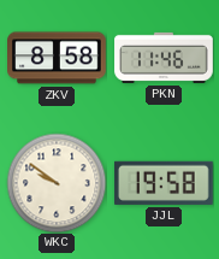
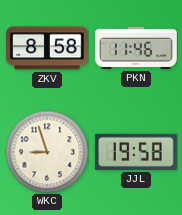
WKC: 9:51 -> 8:57
